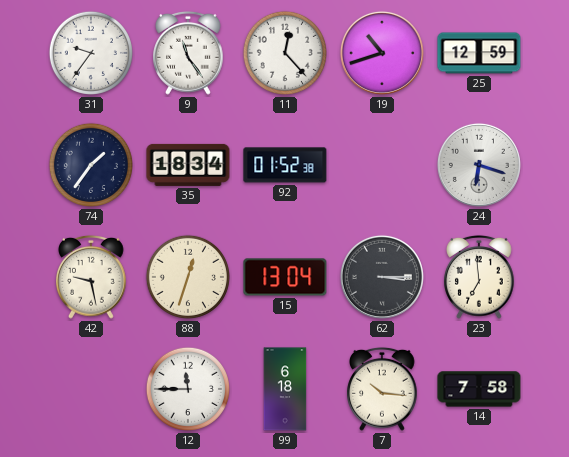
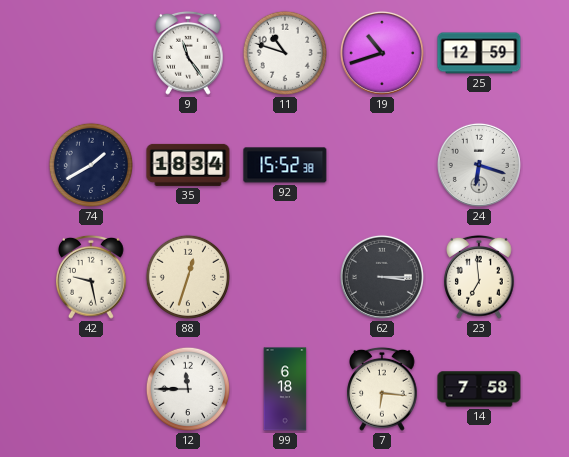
31: 9:36 -> none
11: 12:23 -> 10:48
74: 1:36 -> 1:40
92: 01:52 -> 15:52
15: 13:04 -> none
7: 10:16 -> 6:16
